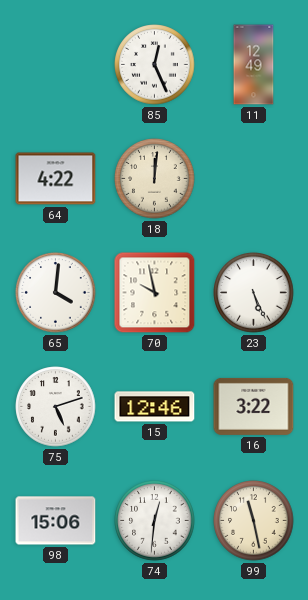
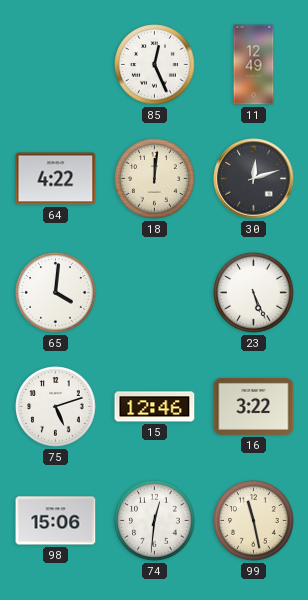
30: none -> 12:12
70: 9:58 -> none
